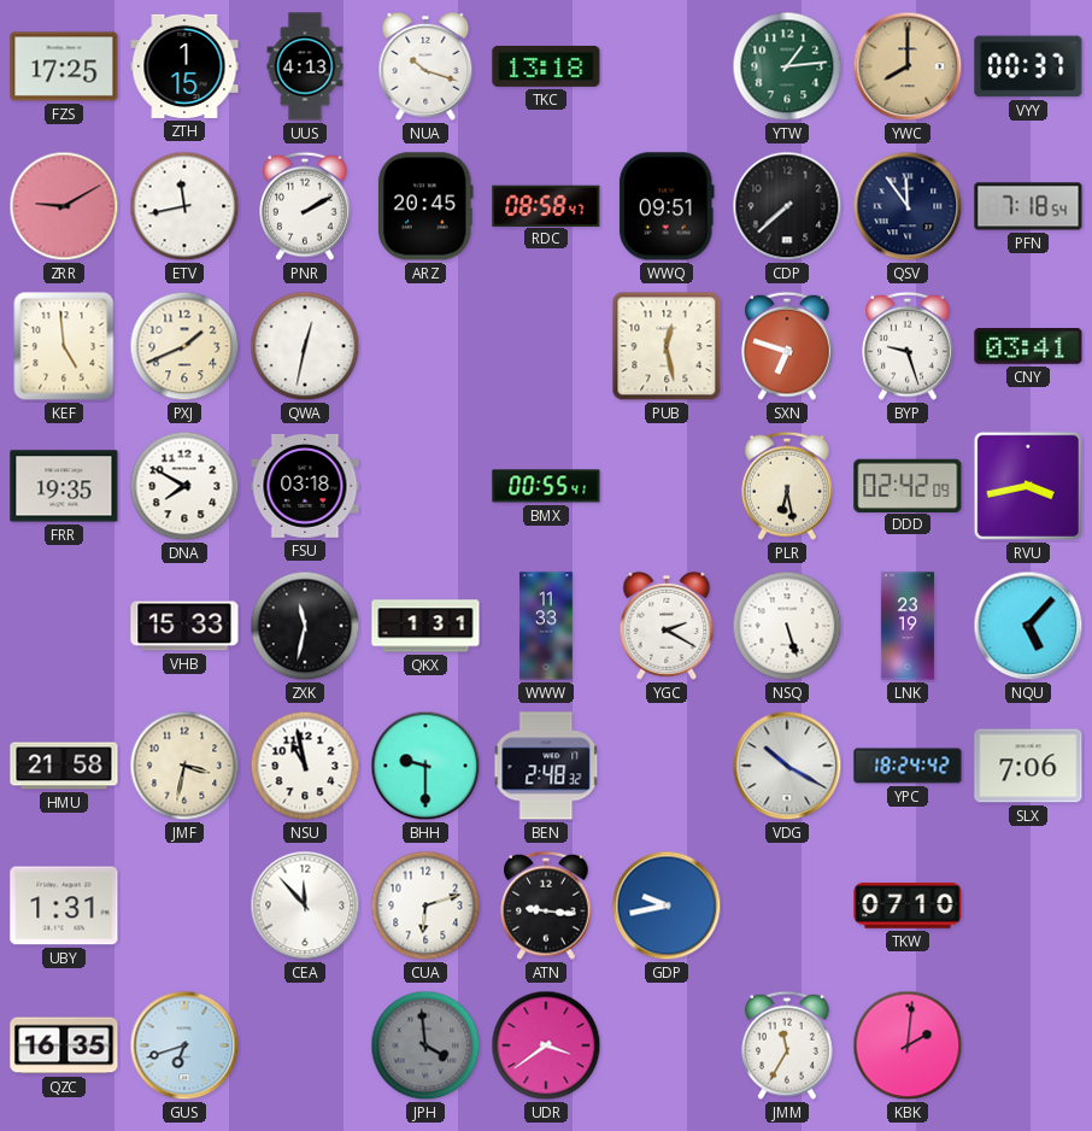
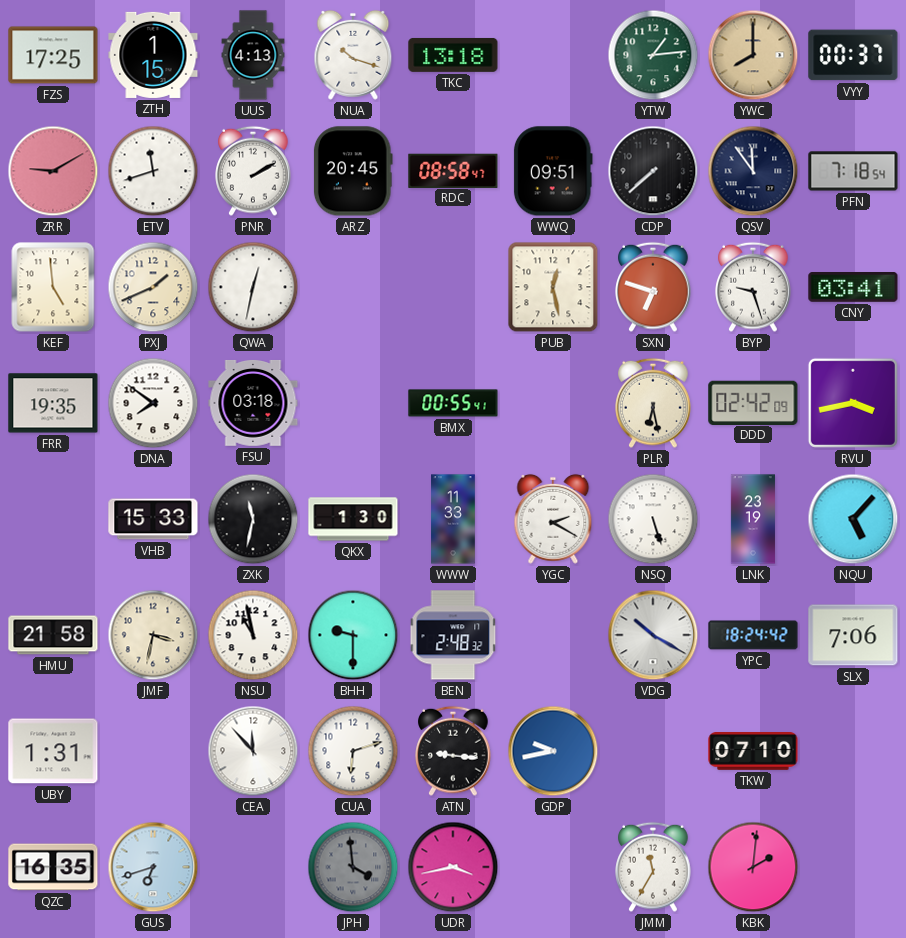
ETV: 11:43 -> 11:42
DNA: 7:50 -> 7:51
QKX: 1:31 -> 1:30
UDR: 3:39 -> 3:43
